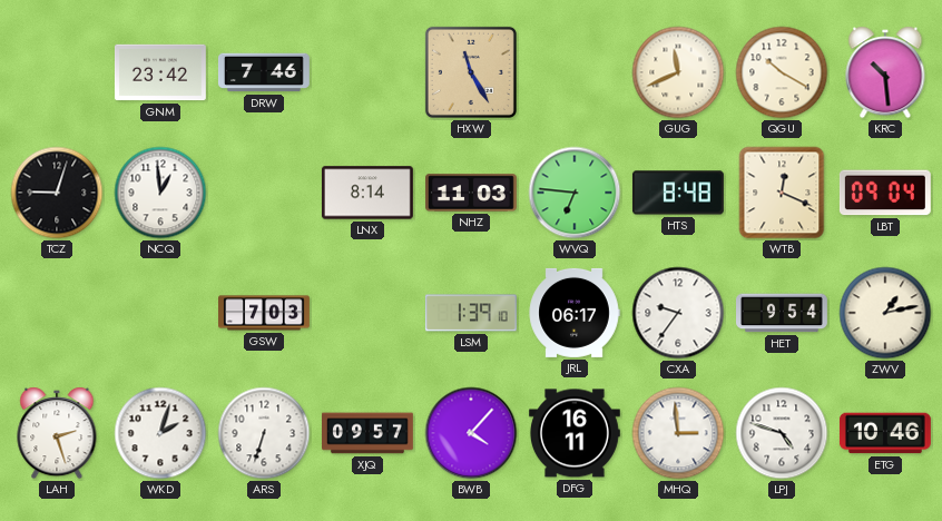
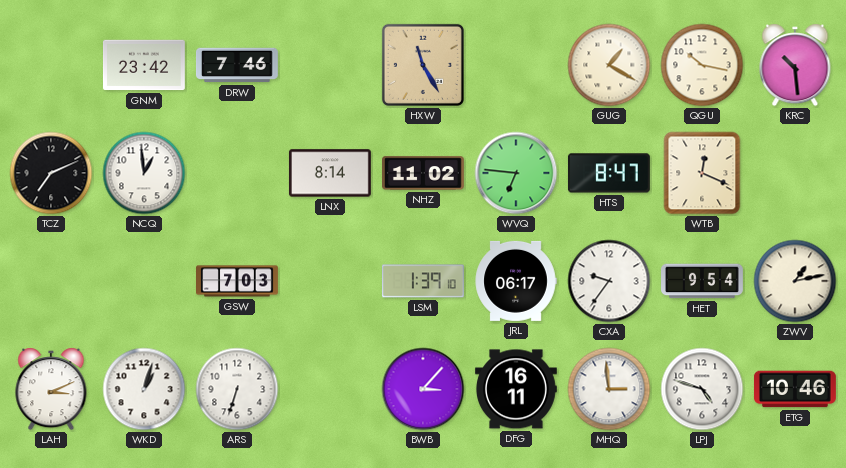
GUG: 11:41 -> 1:20
QGU: 10:20 -> 10:17
TCZ: 9:03 -> 7:11
NHZ: 11:03 -> 11:02
HTS: 8:48 -> 8:47
LBT: 09:04 -> none
LAH: 2:27 -> 3:11
WKD: 2:03 -> 1:03
XJQ: 09:57 -> none
BWB: 4:07 -> 3:07
